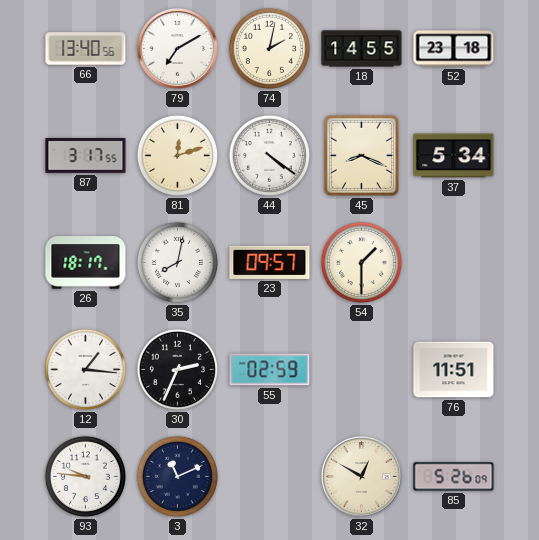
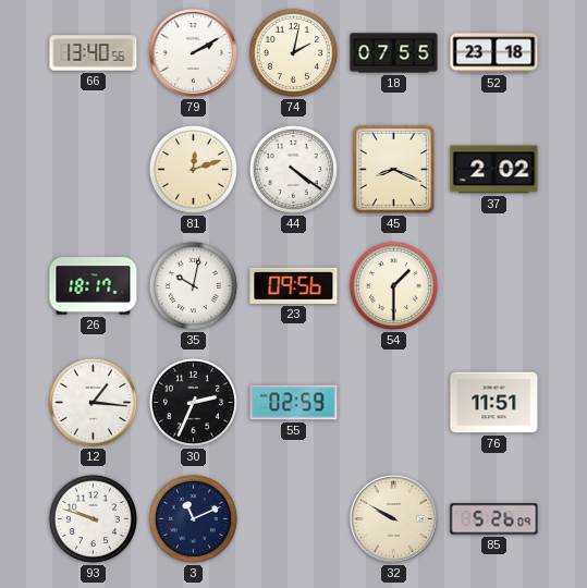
79: 7:10 -> 2:10
18: 14:55 -> 07:55
87: 3:17 -> none
37: 5:34 -> 2:02
35: 8:02 -> 10:02
23: 09:57 -> 09:56
93: 9:46 -> 9:48
32: 12:50 -> 9:50
